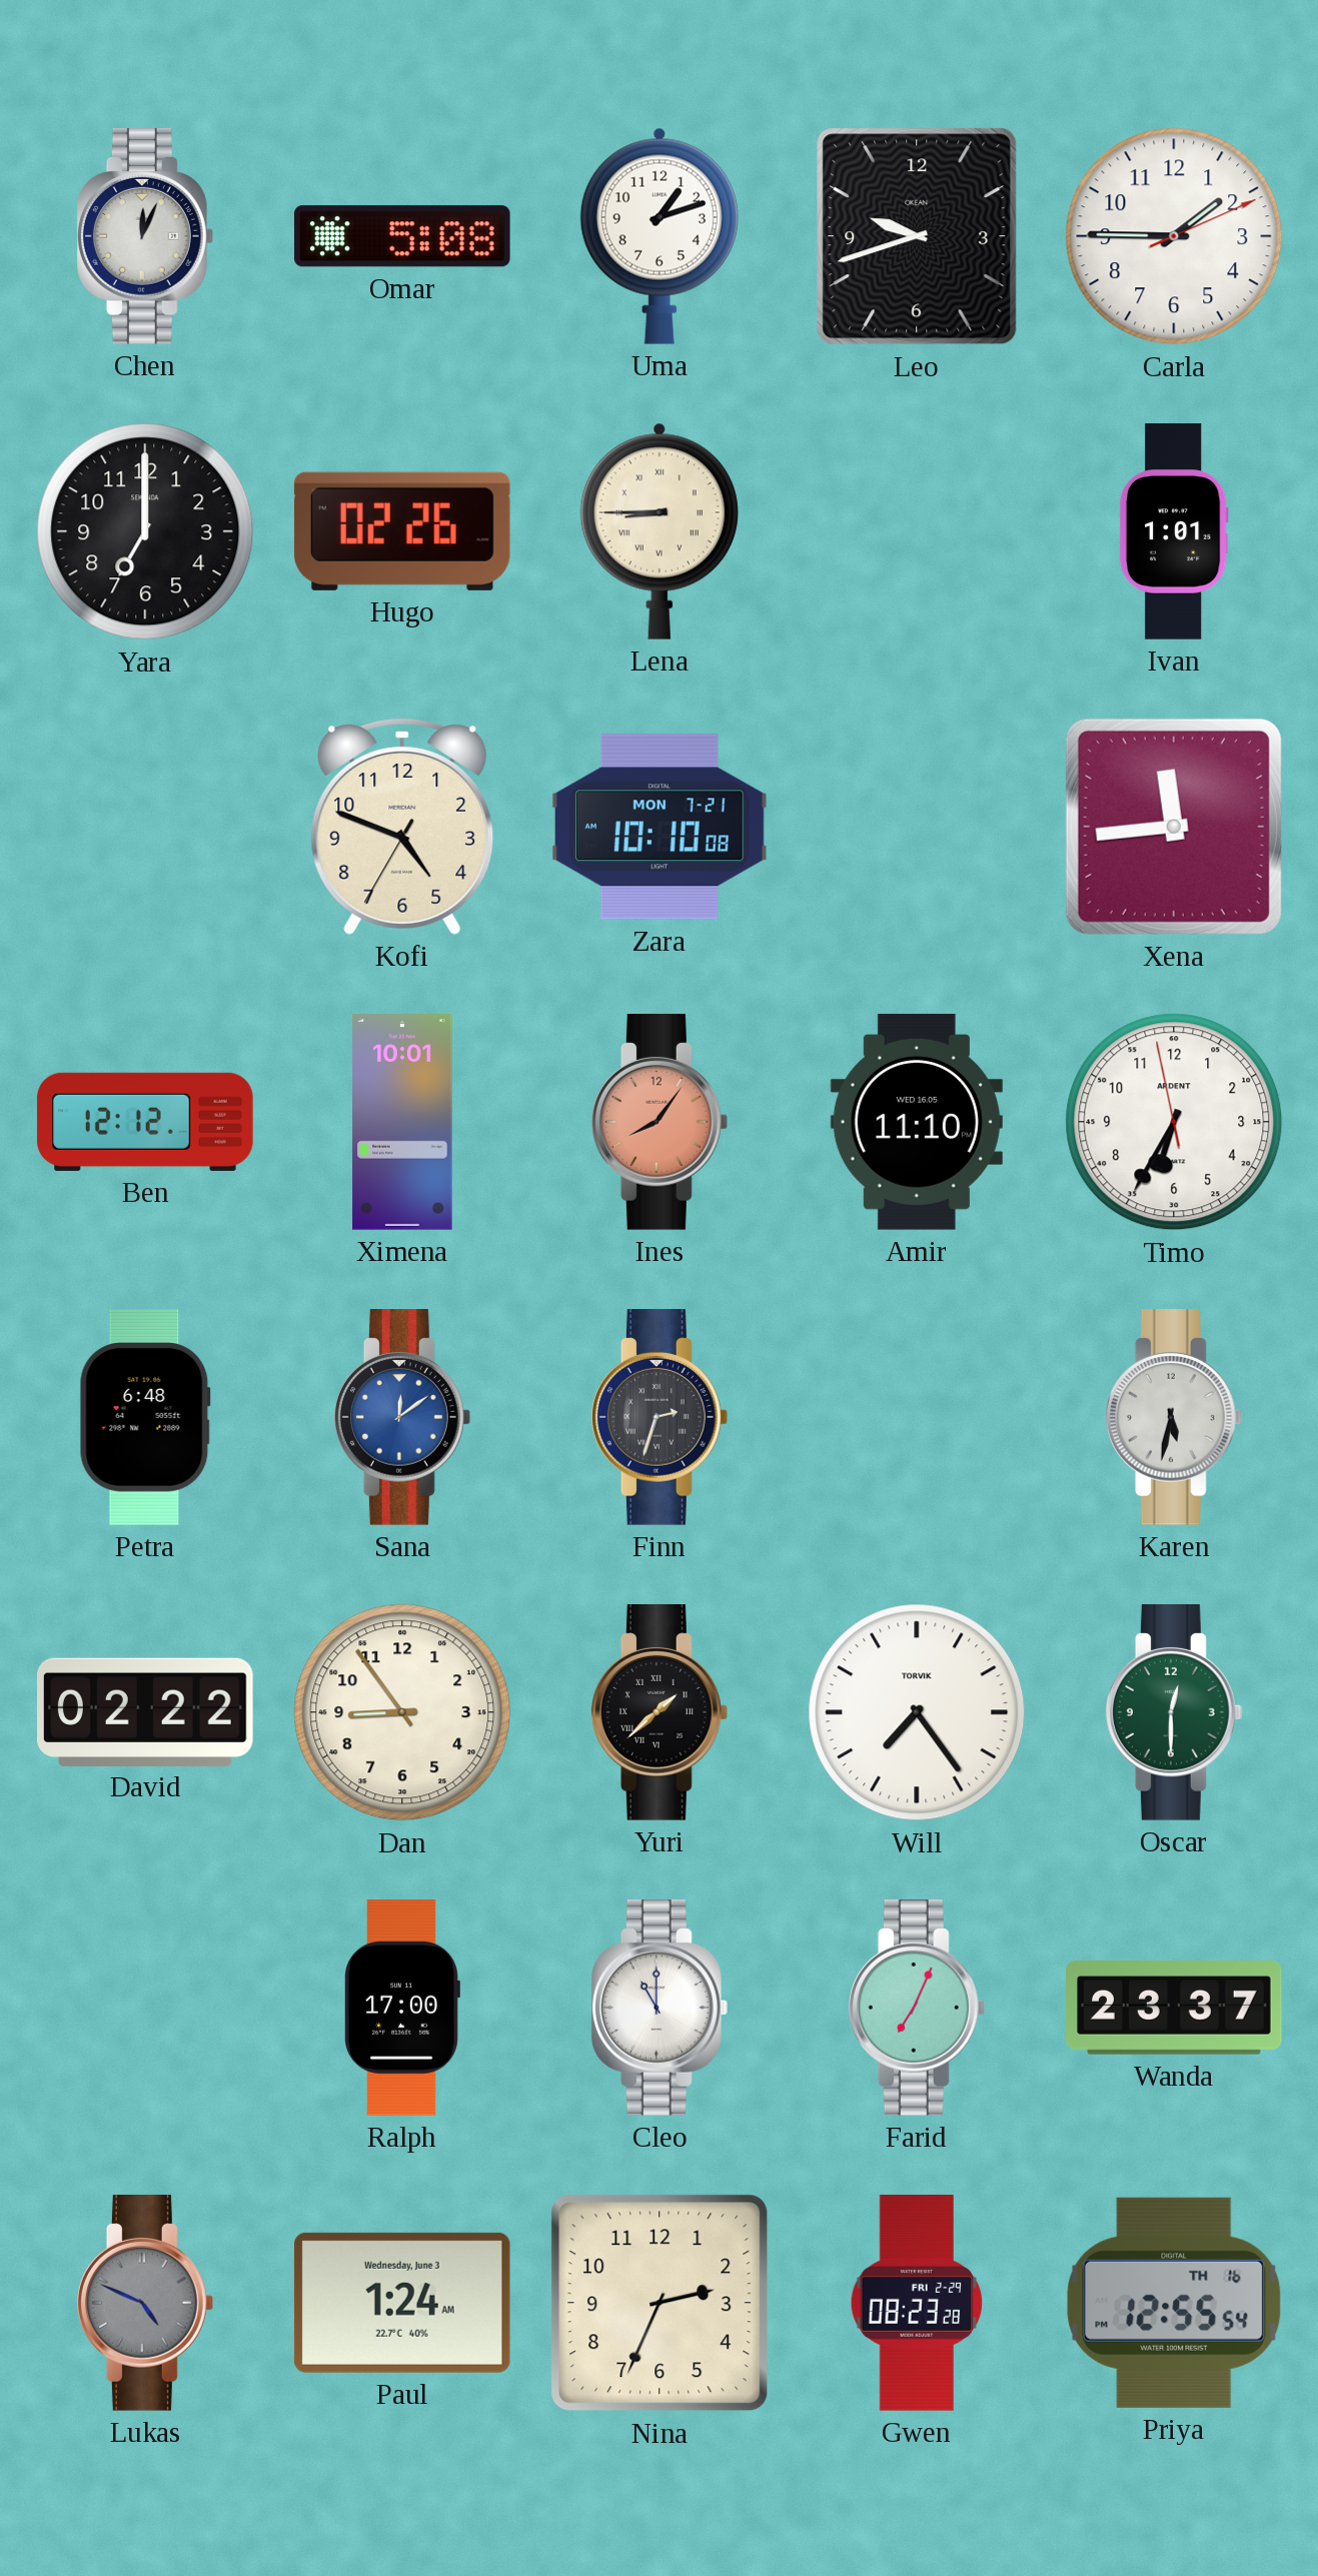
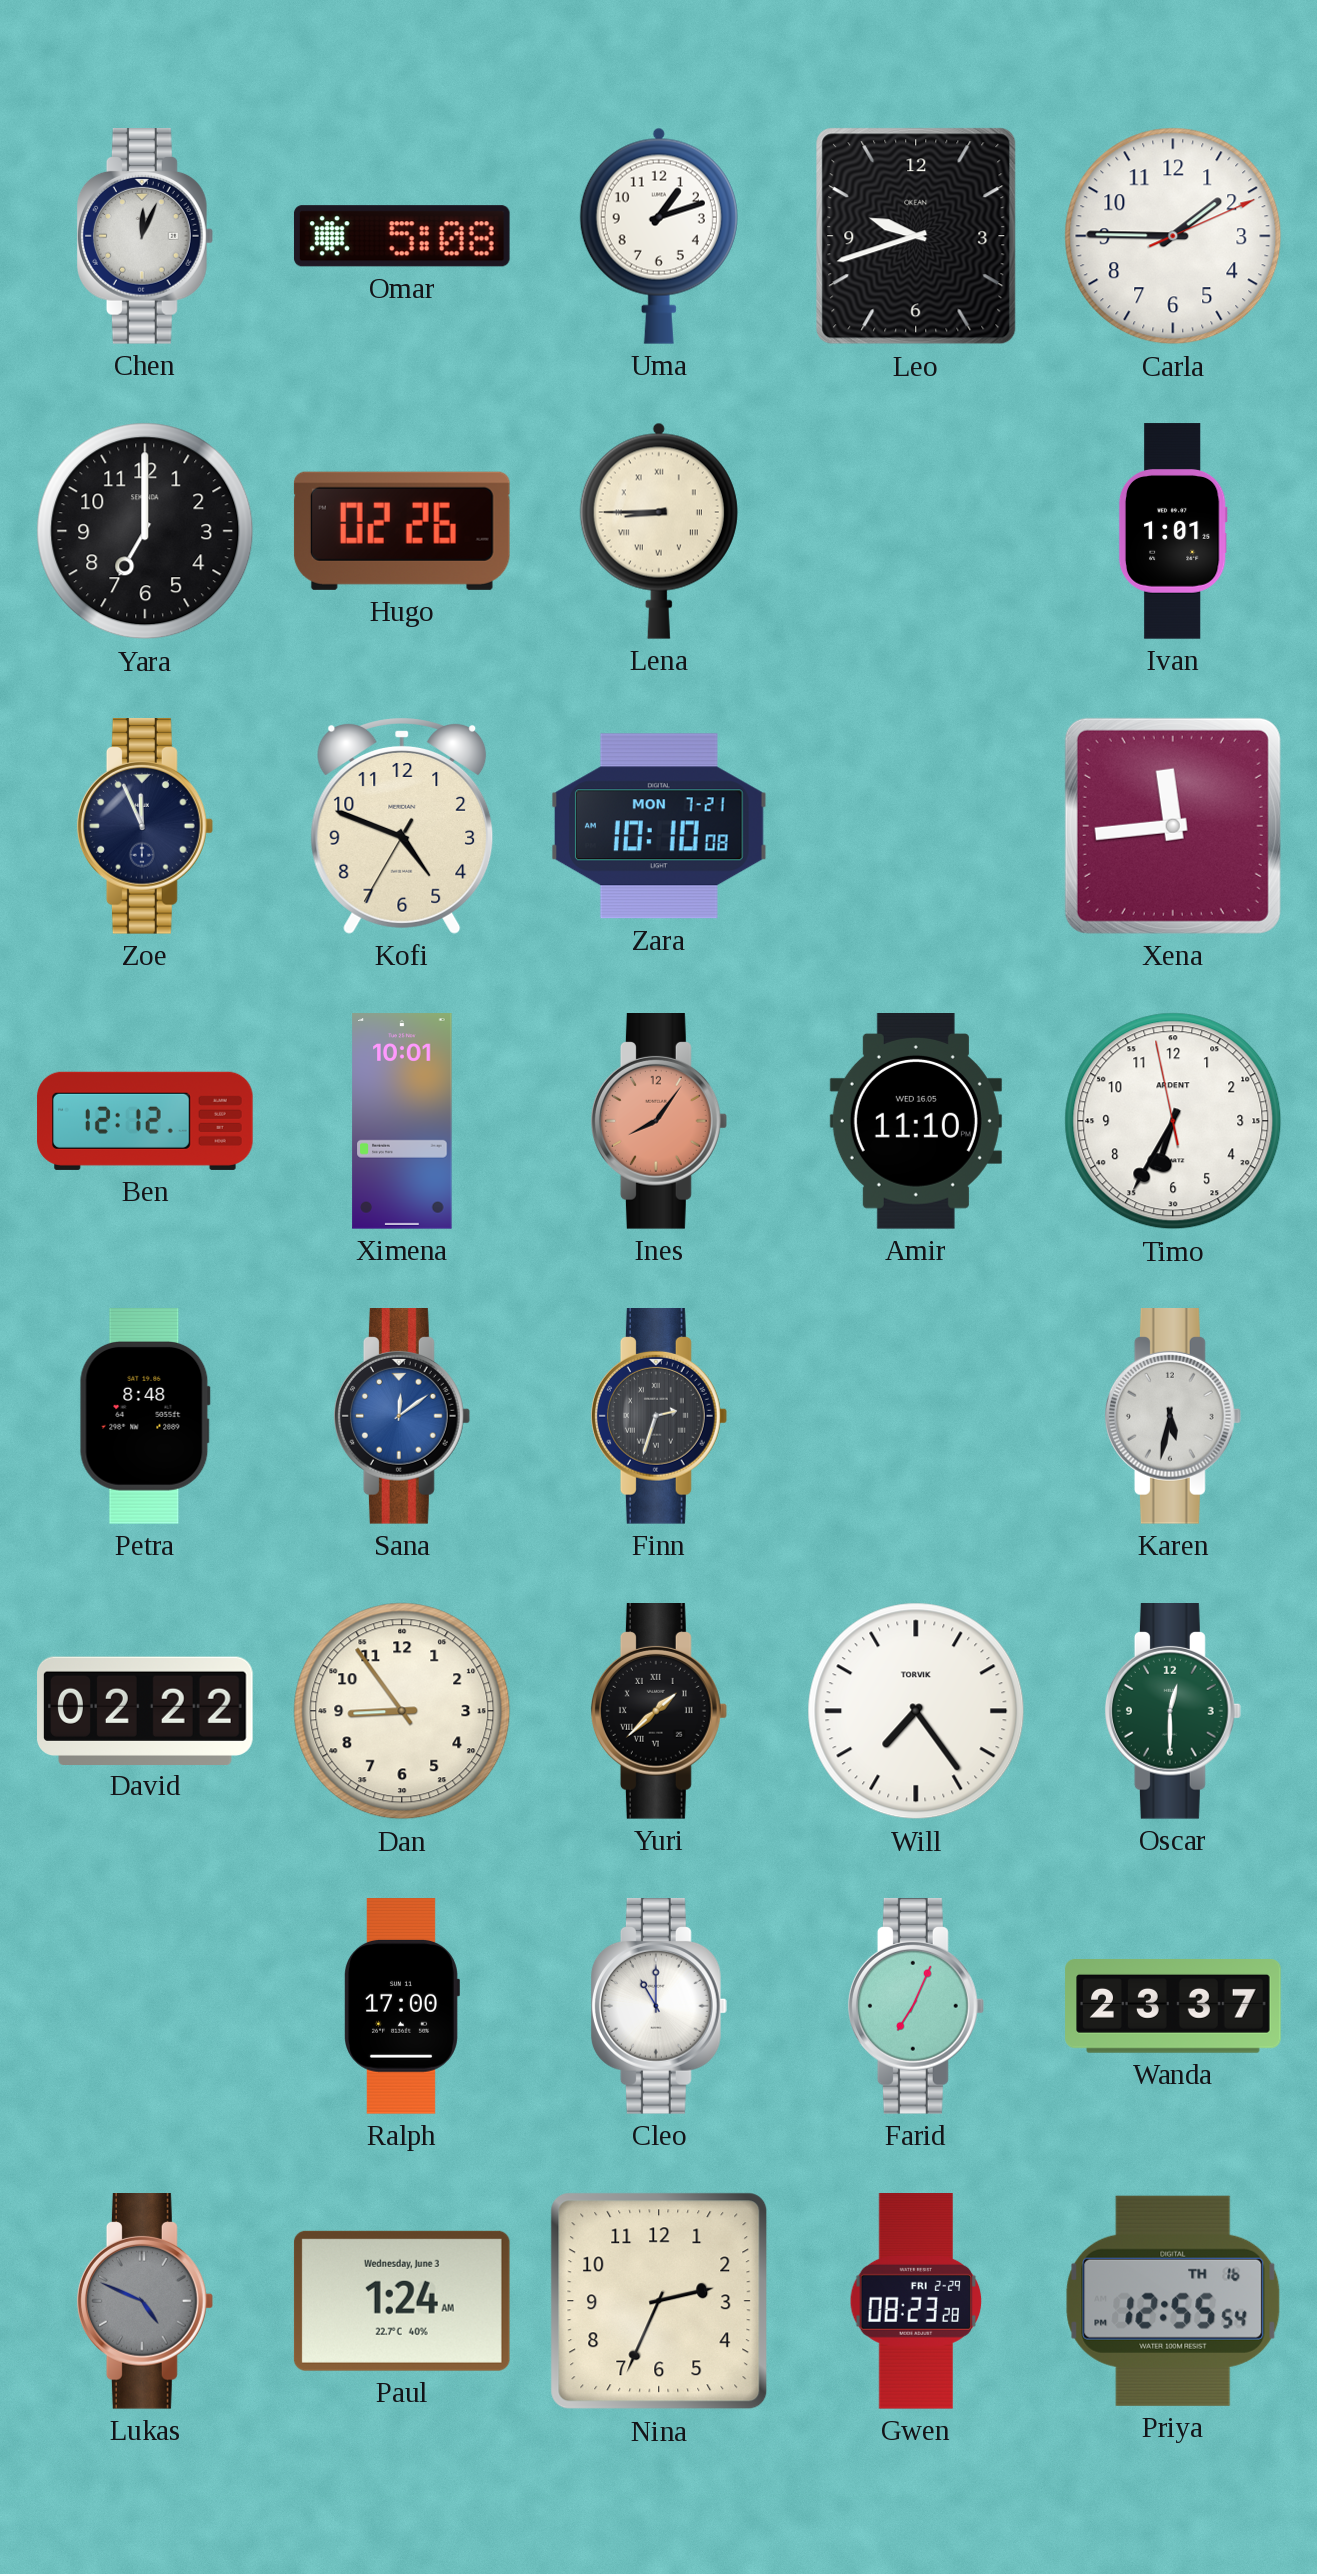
Zoe: none -> 11:56
Petra: 6:48 -> 8:48
